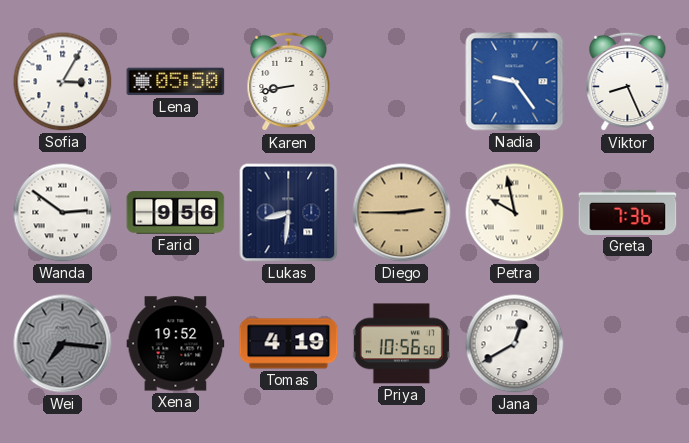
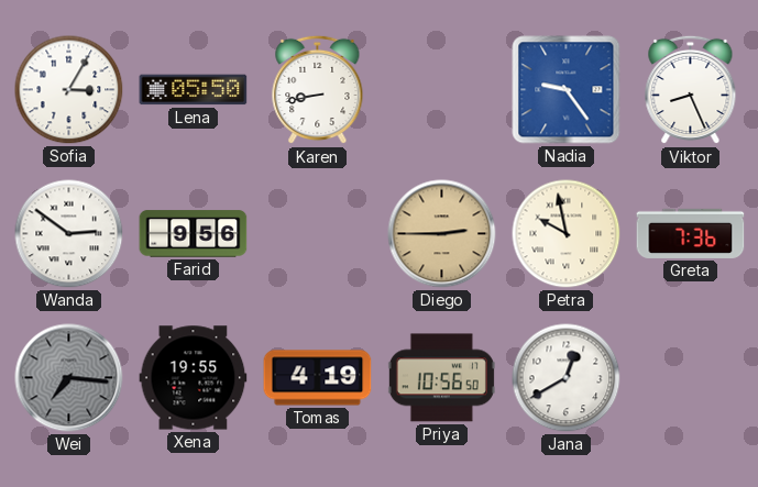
Lukas: 8:31 -> none
Xena: 19:52 -> 19:55
